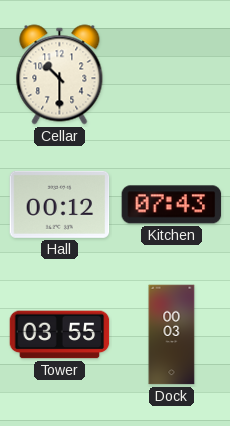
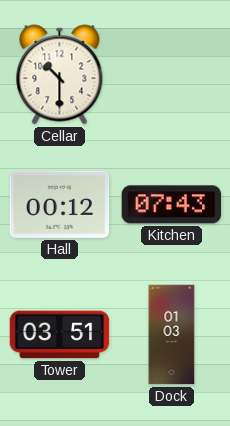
Tower: 03:55 -> 03:51
Dock: 00:03 -> 01:03
